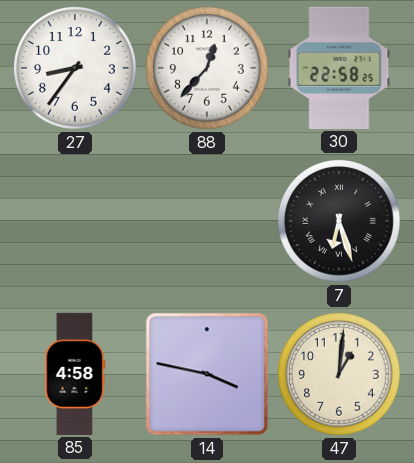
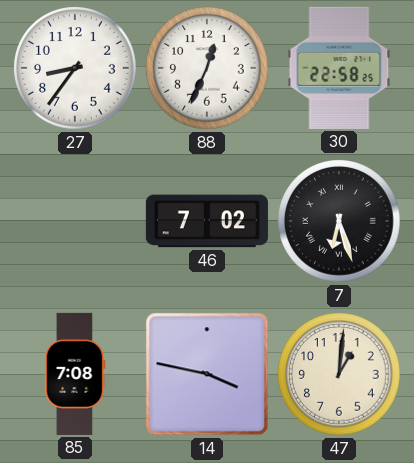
88: 12:37 -> 12:34
46: none -> 7:02
85: 4:58 -> 7:08
